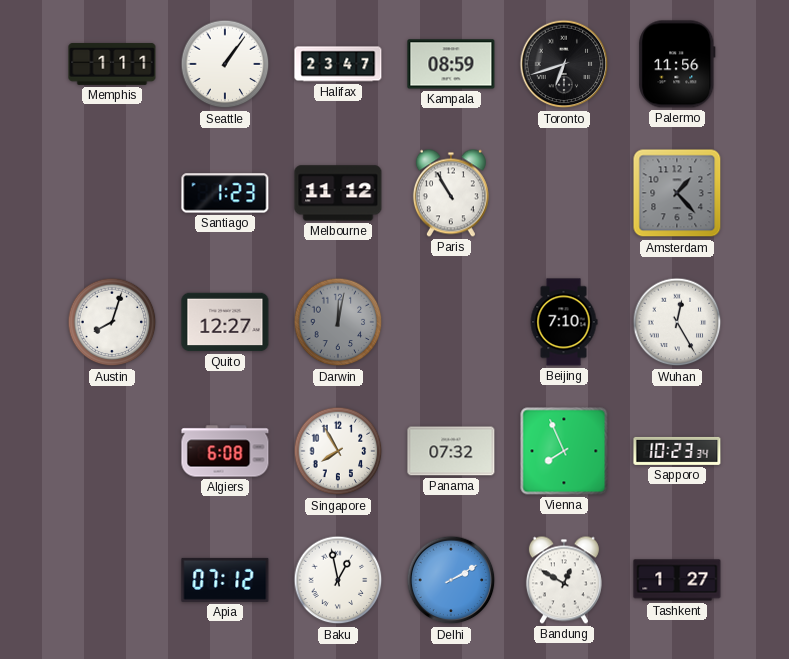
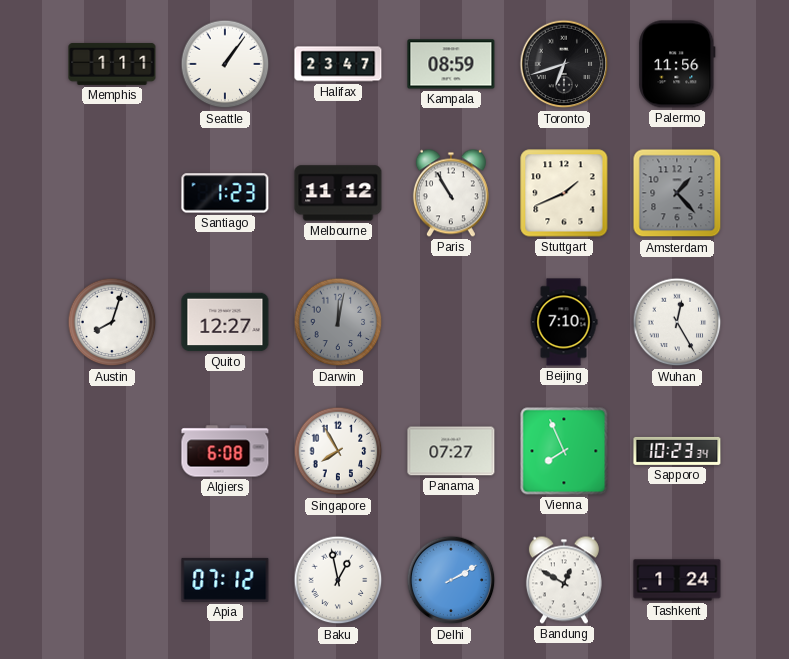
Stuttgart: none -> 1:41
Panama: 07:32 -> 07:27
Tashkent: 1:27 -> 1:24
